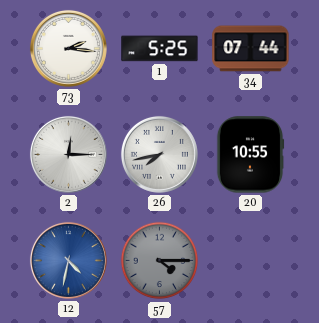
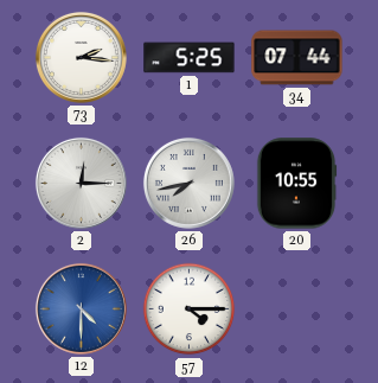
12: 4:32 -> 4:30
57 dial: grey -> white
